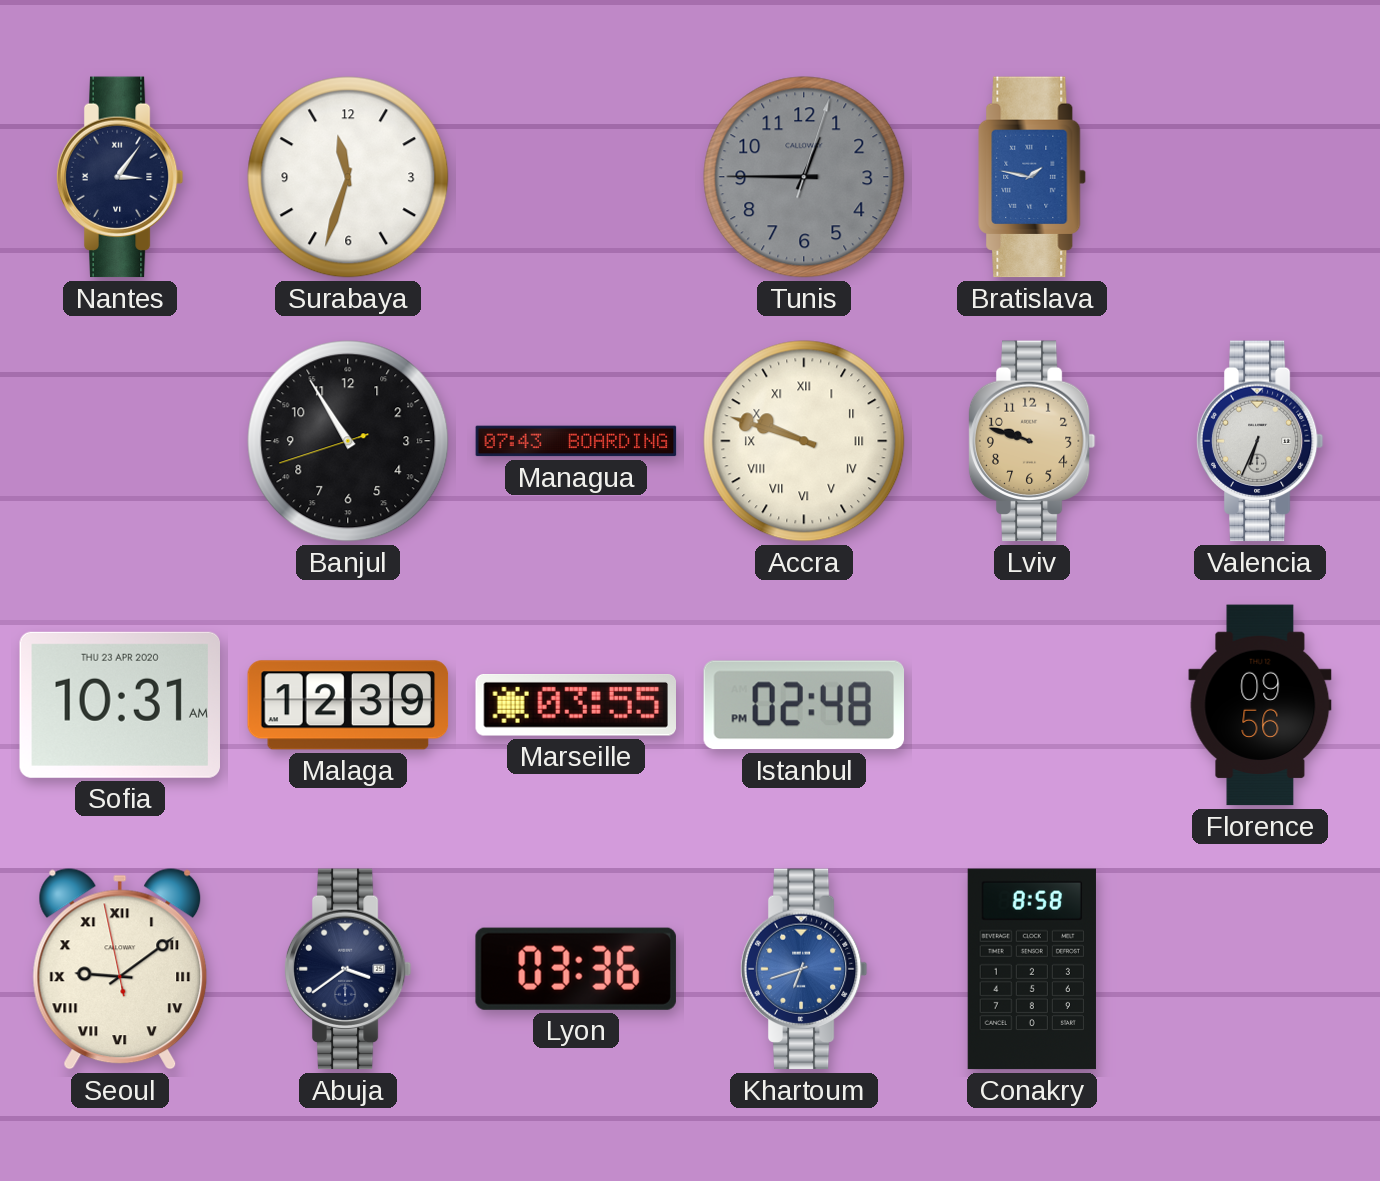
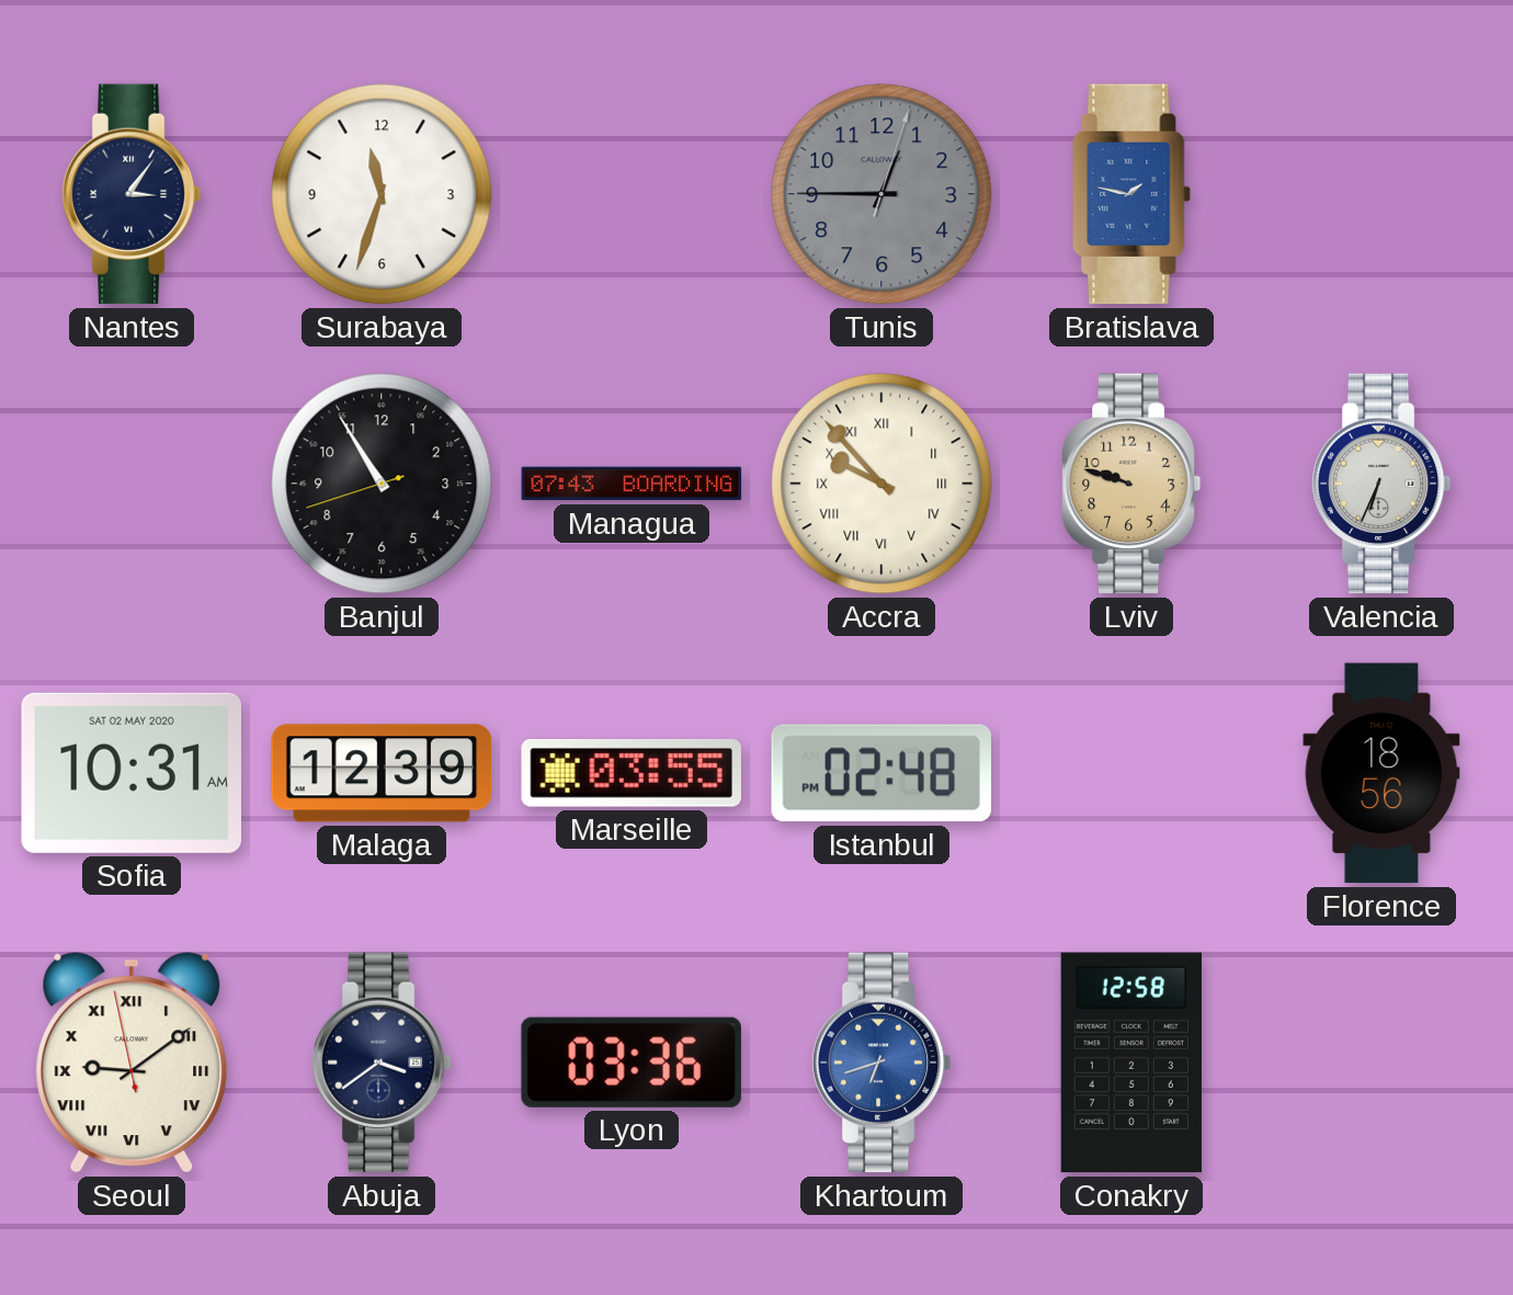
Accra: 9:48 -> 9:53
Sofia date: THU 23 APR 2020 -> SAT 02 MAY 2020
Florence: 09:56 -> 18:56
Conakry: 8:58 -> 12:58
